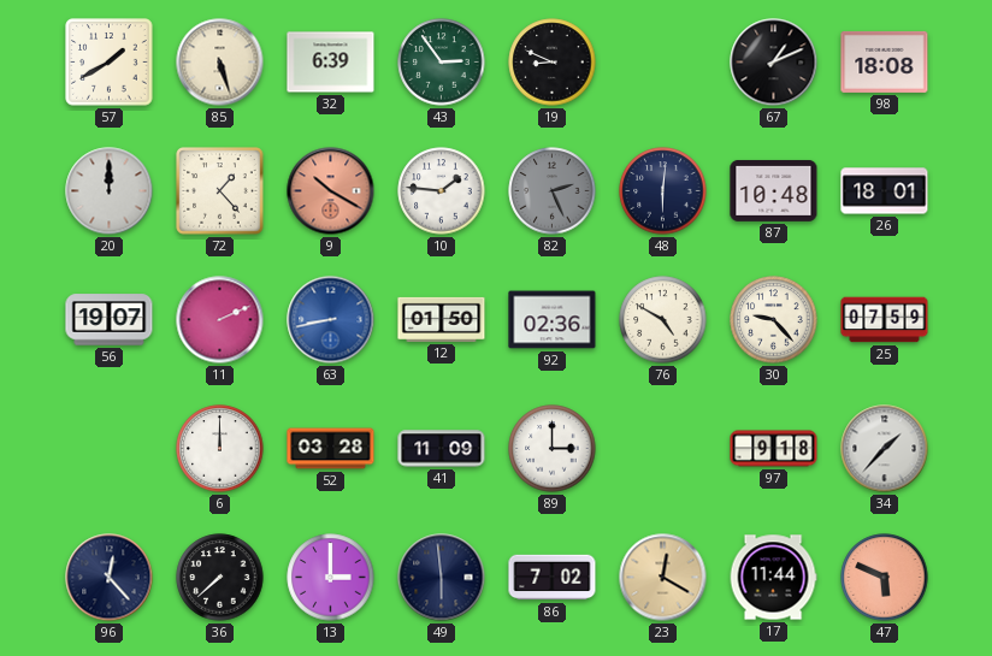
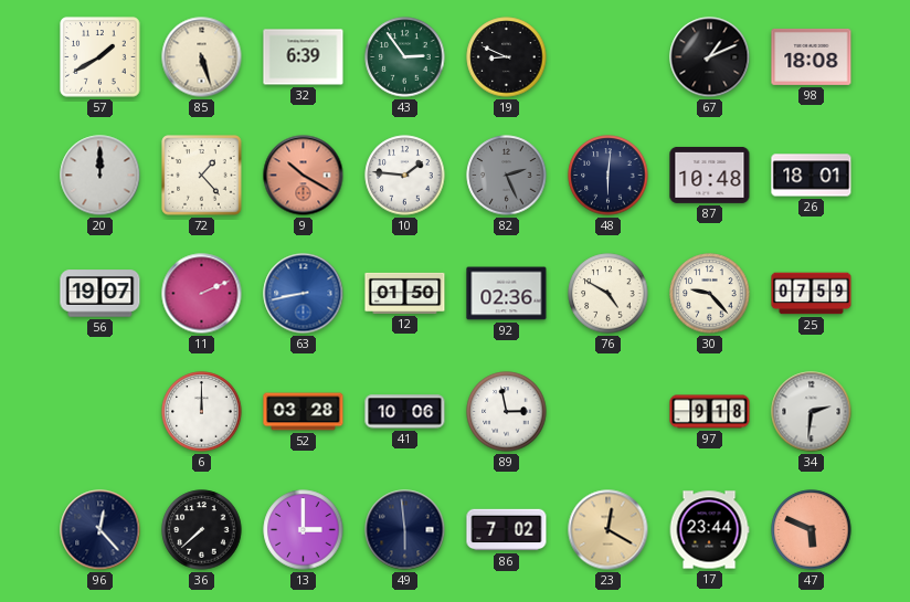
41: 11:09 -> 10:06
89: 3:00 -> 2:58
34: 1:37 -> 2:31
17: 11:44 -> 23:44
